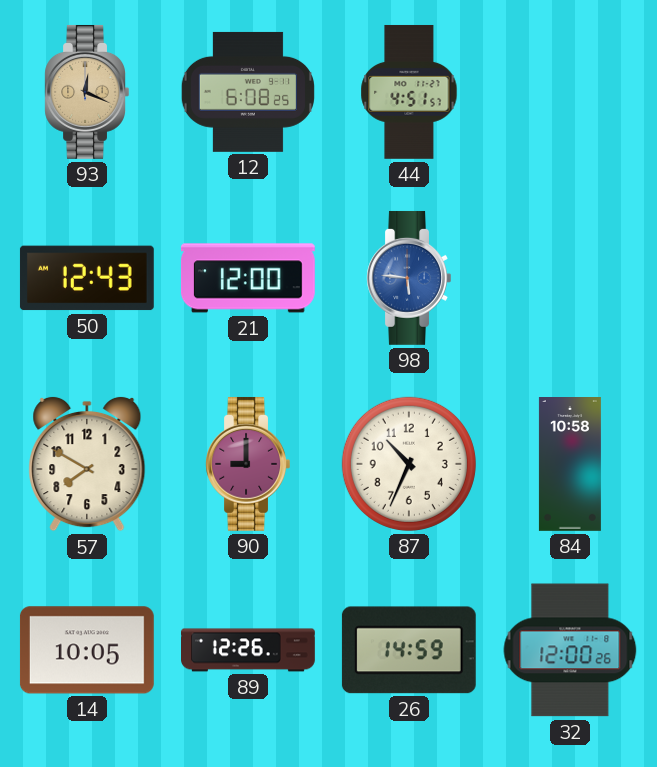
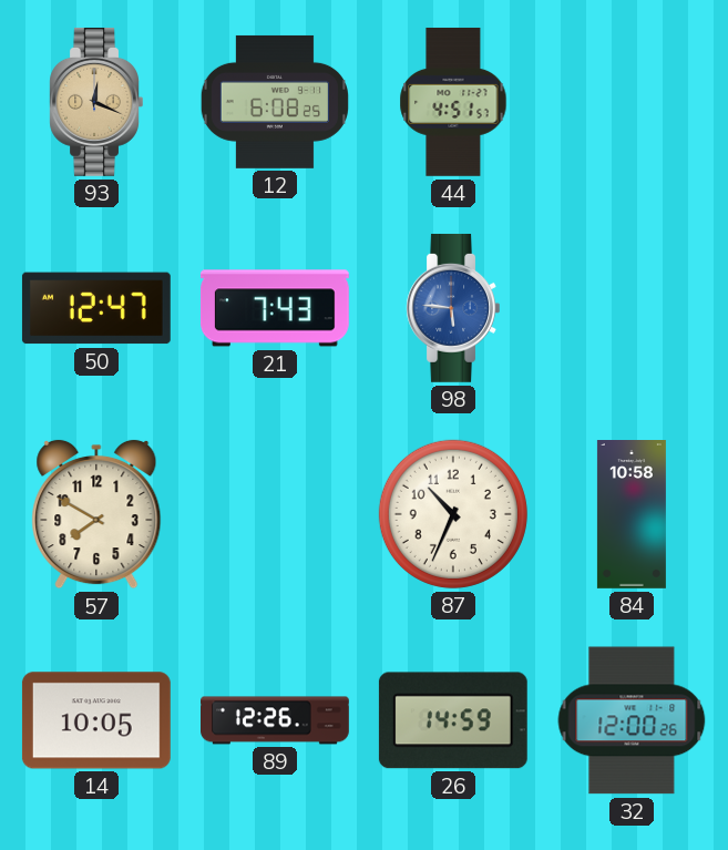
50: 12:43 -> 12:47
21: 12:00 -> 7:43
90: 9:00 -> none
